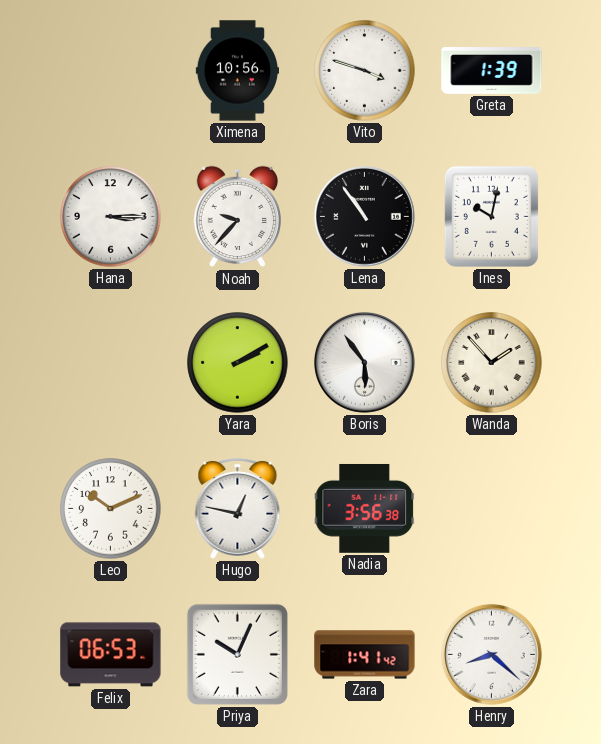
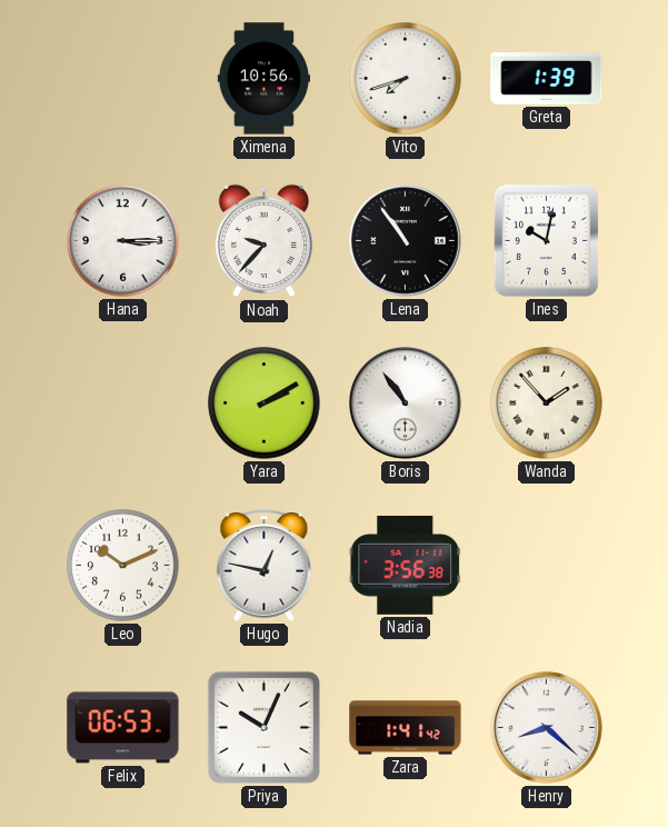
Vito: 3:48 -> 7:42
Boris: 5:54 -> 10:54
